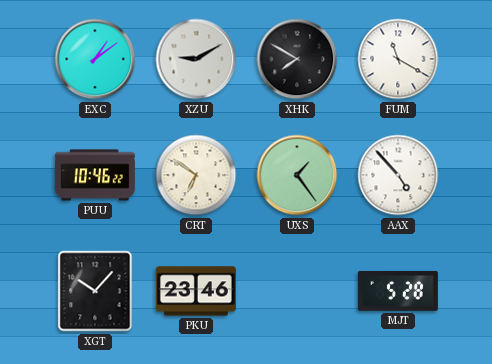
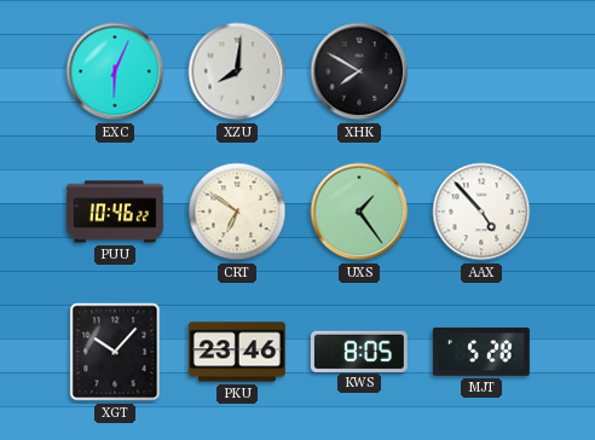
EXC: 1:09 -> 6:04
XZU: 9:10 -> 8:01
FUM: 11:20 -> none
KWS: none -> 8:05
